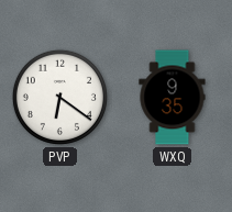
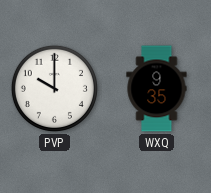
PVP: 6:21 -> 10:00
